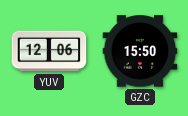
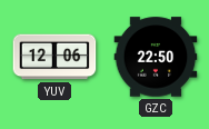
GZC: 15:50 -> 22:50
